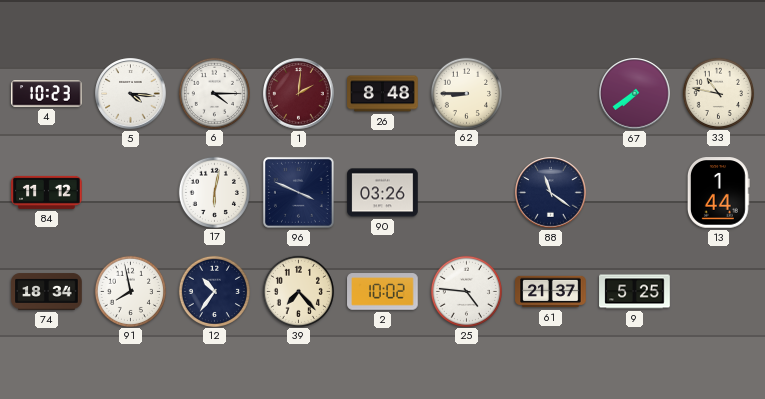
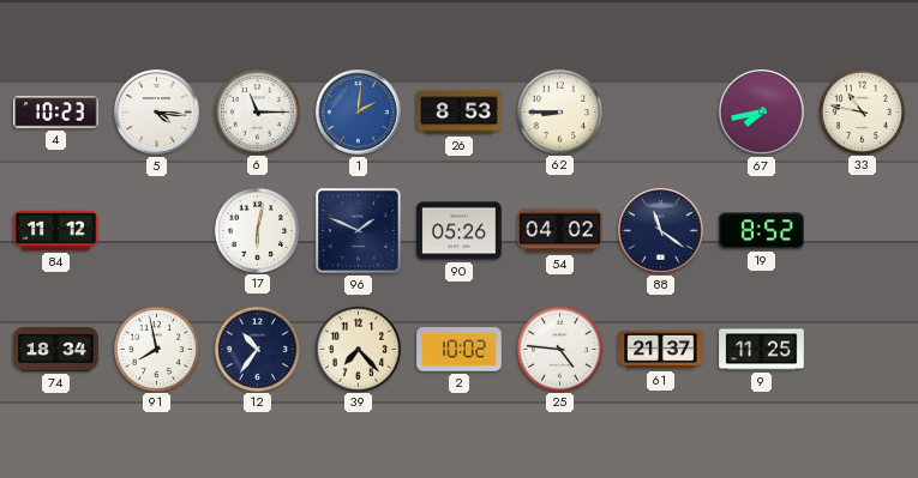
6: 4:15 -> 11:15
1 dial: burgundy -> blue
26: 8:48 -> 8:53
67: 7:39 -> 7:43
96: 3:49 -> 1:49
90: 03:26 -> 05:26
54: none -> 04:02
19: none -> 8:52
13: 1:44 -> none
9: 5:25 -> 11:25
